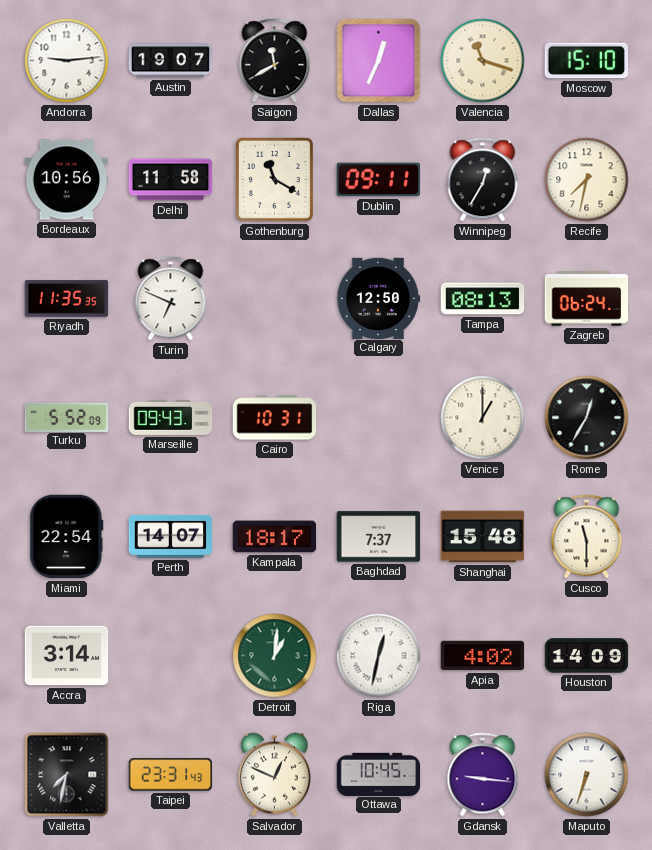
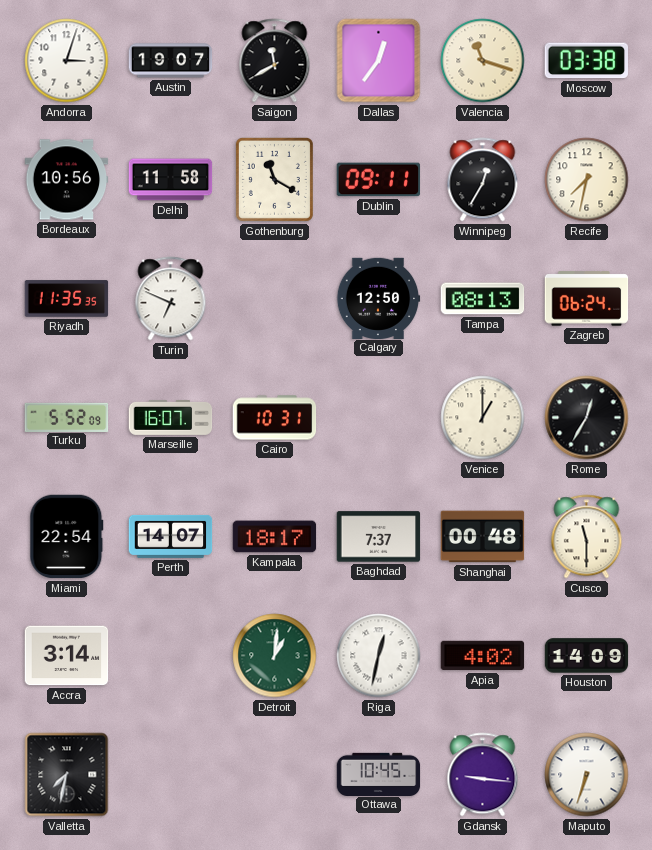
Andorra: 9:14 -> 3:03
Dallas: 12:34 -> 12:36
Moscow: 15:10 -> 03:38
Marseille: 09:43 -> 16:07
Shanghai: 15:48 -> 00:48
Taipei: 23:31 -> none
Salvador: 12:49 -> none
